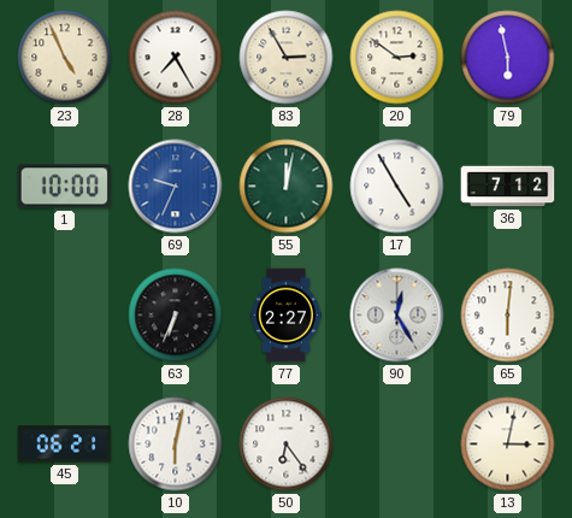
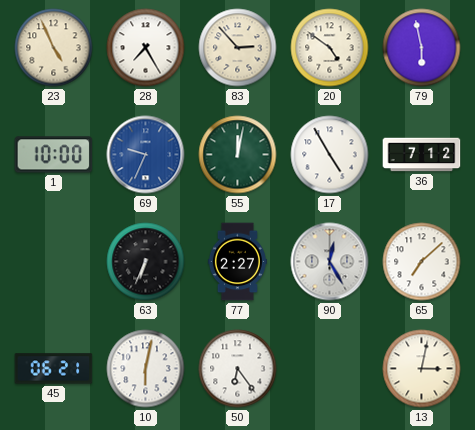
83: 2:55 -> 2:53
20: 2:51 -> 4:51
65: 6:01 -> 7:08
